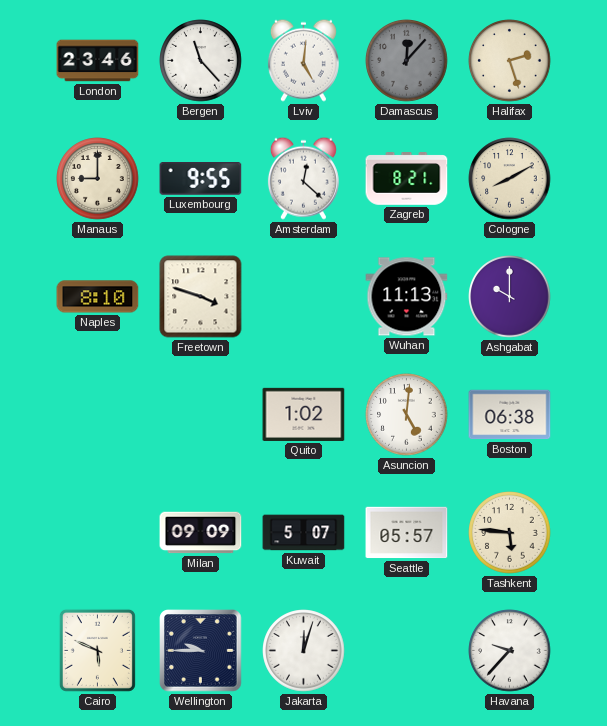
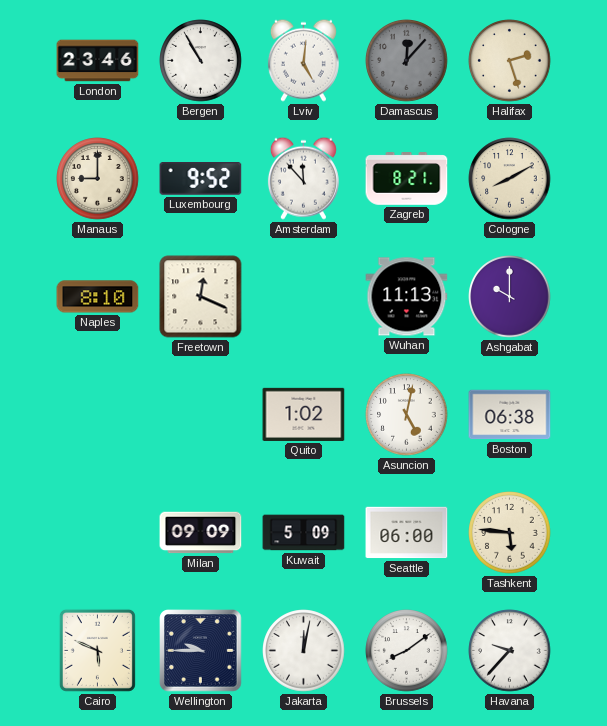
Bergen: 11:23 -> 10:55
Luxembourg: 9:55 -> 9:52
Amsterdam: 12:22 -> 11:53
Freetown: 3:48 -> 12:19
Asuncion: 5:01 -> 5:02
Kuwait: 5:07 -> 5:09
Seattle: 05:57 -> 06:00
Jakarta: 12:03 -> 12:02
Brussels: none -> 8:09
